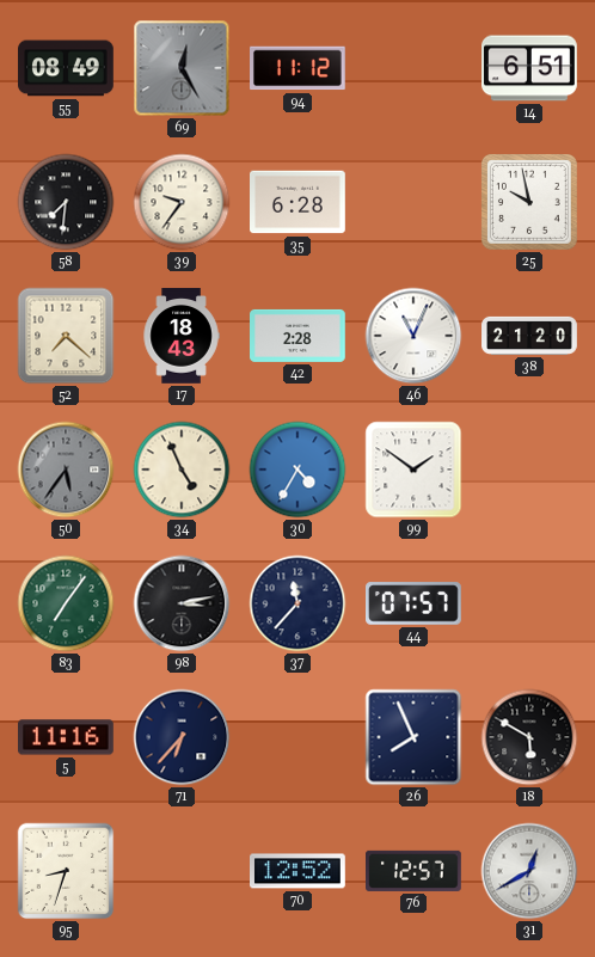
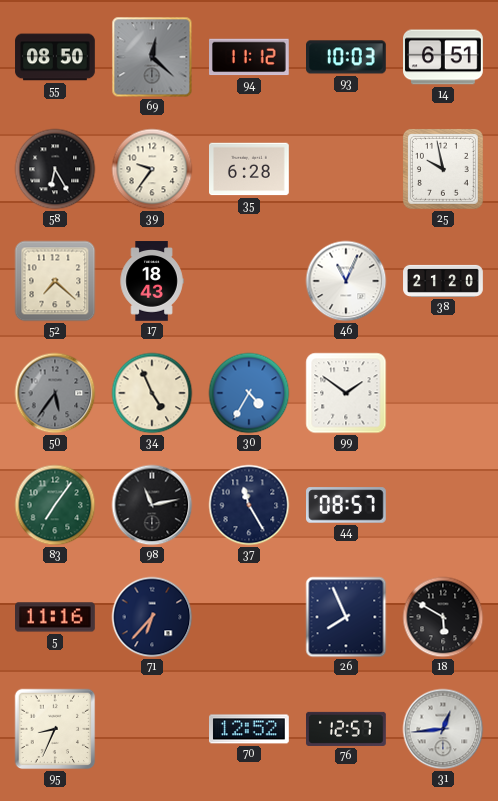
55: 08:49 -> 08:50
69: 12:25 -> 12:22
93: none -> 10:03
58: 7:31 -> 6:25
42: 2:28 -> none
98: 3:13 -> 11:13
37: 11:37 -> 11:25
44: 07:57 -> 08:57
95: 8:33 -> 8:34
31: 12:40 -> 12:44
